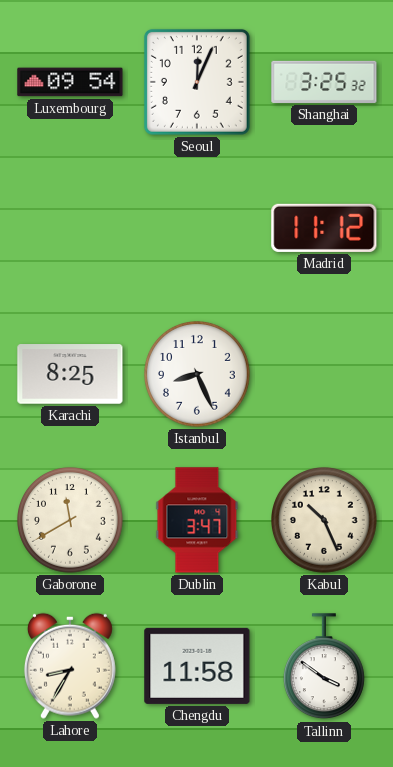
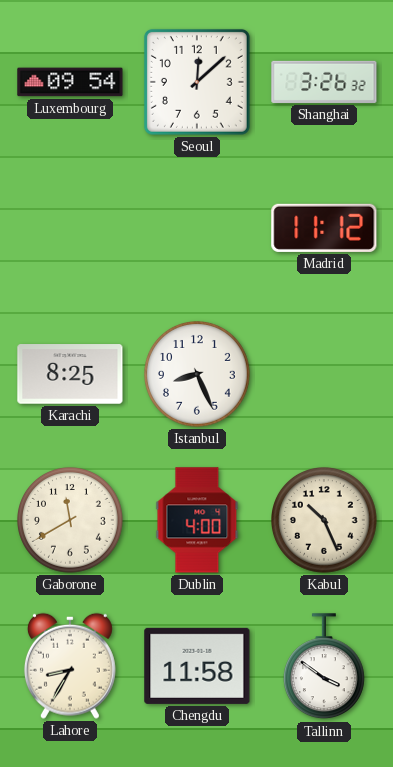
Seoul: 12:04 -> 12:08
Shanghai: 3:25 -> 3:26
Dublin: 3:47 -> 4:00
